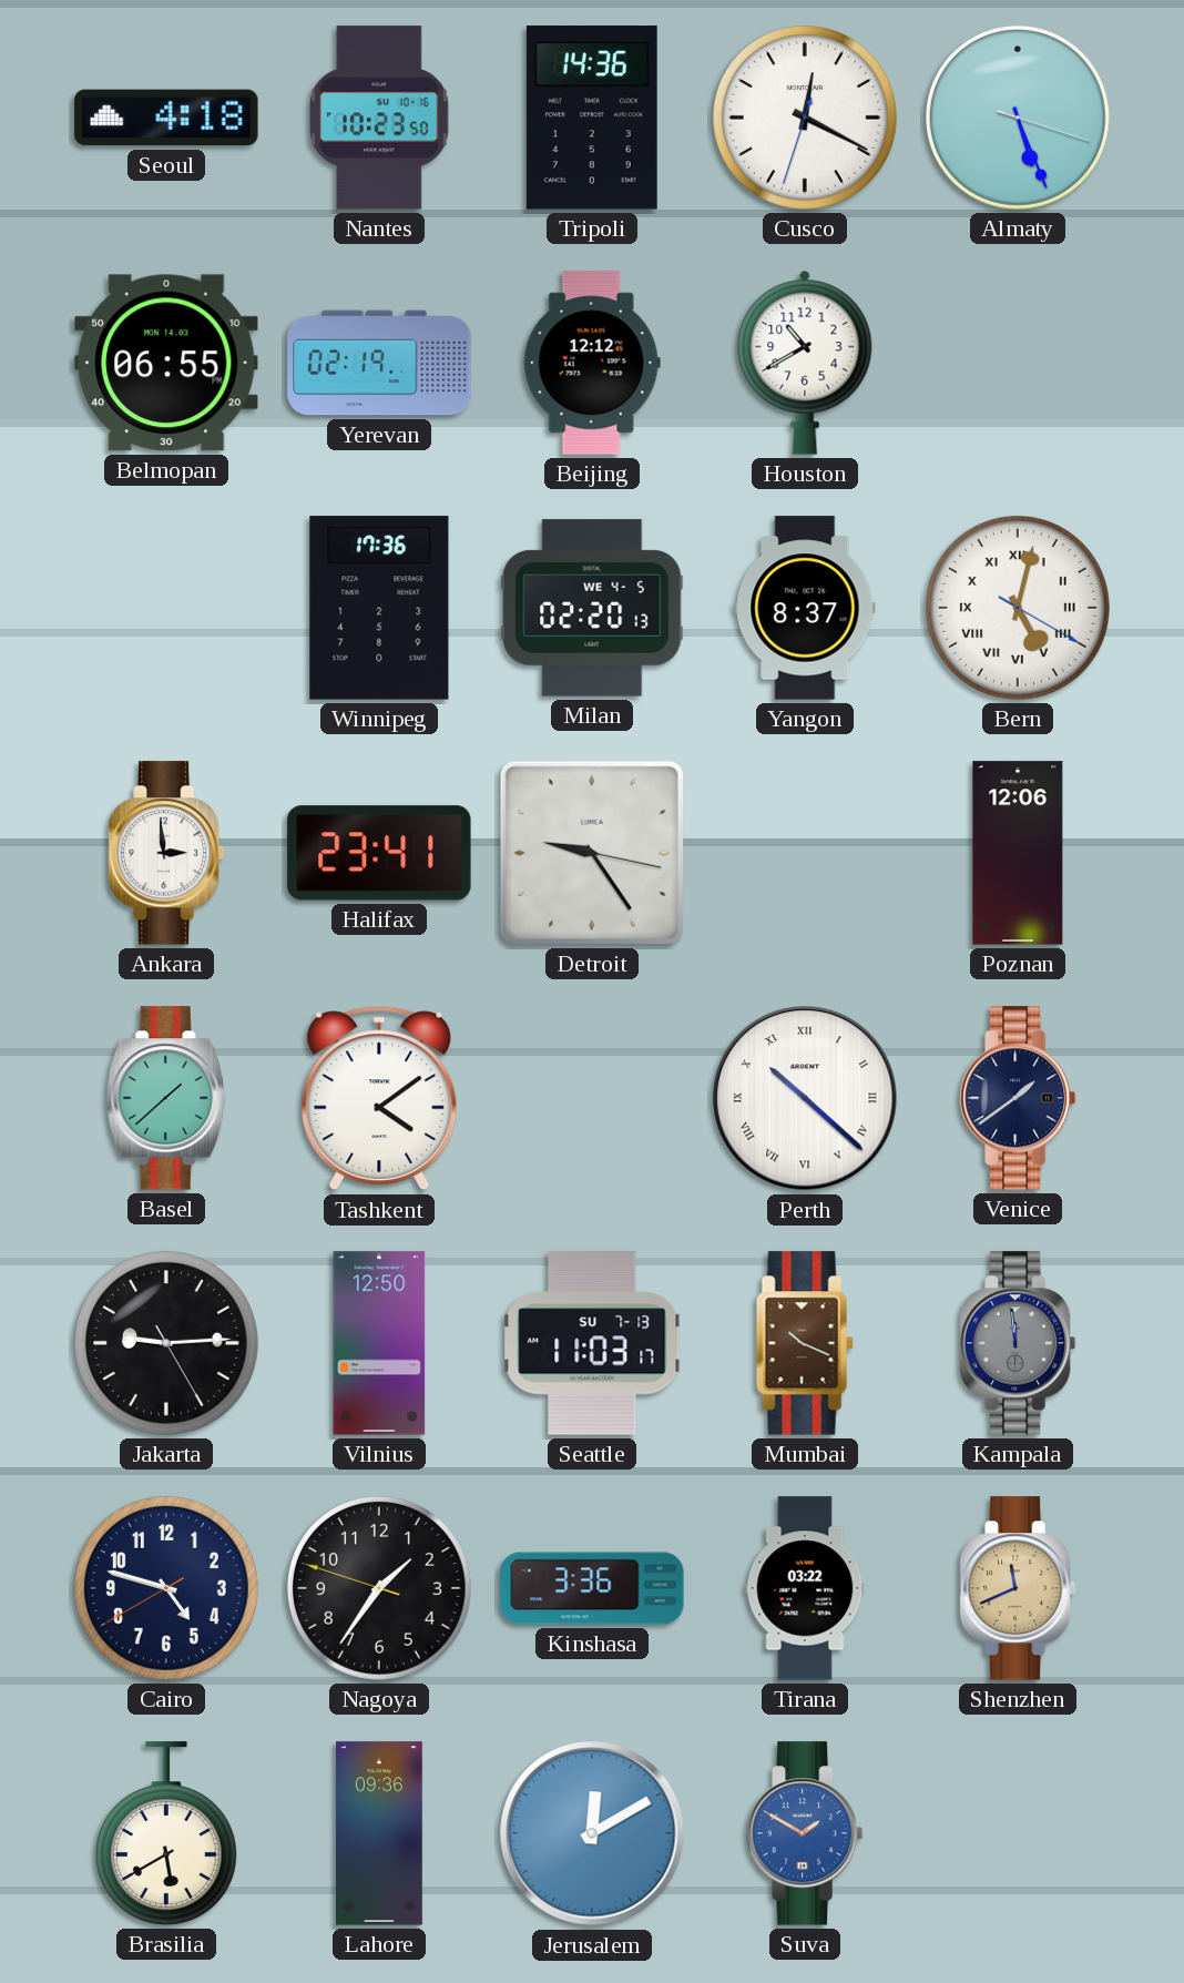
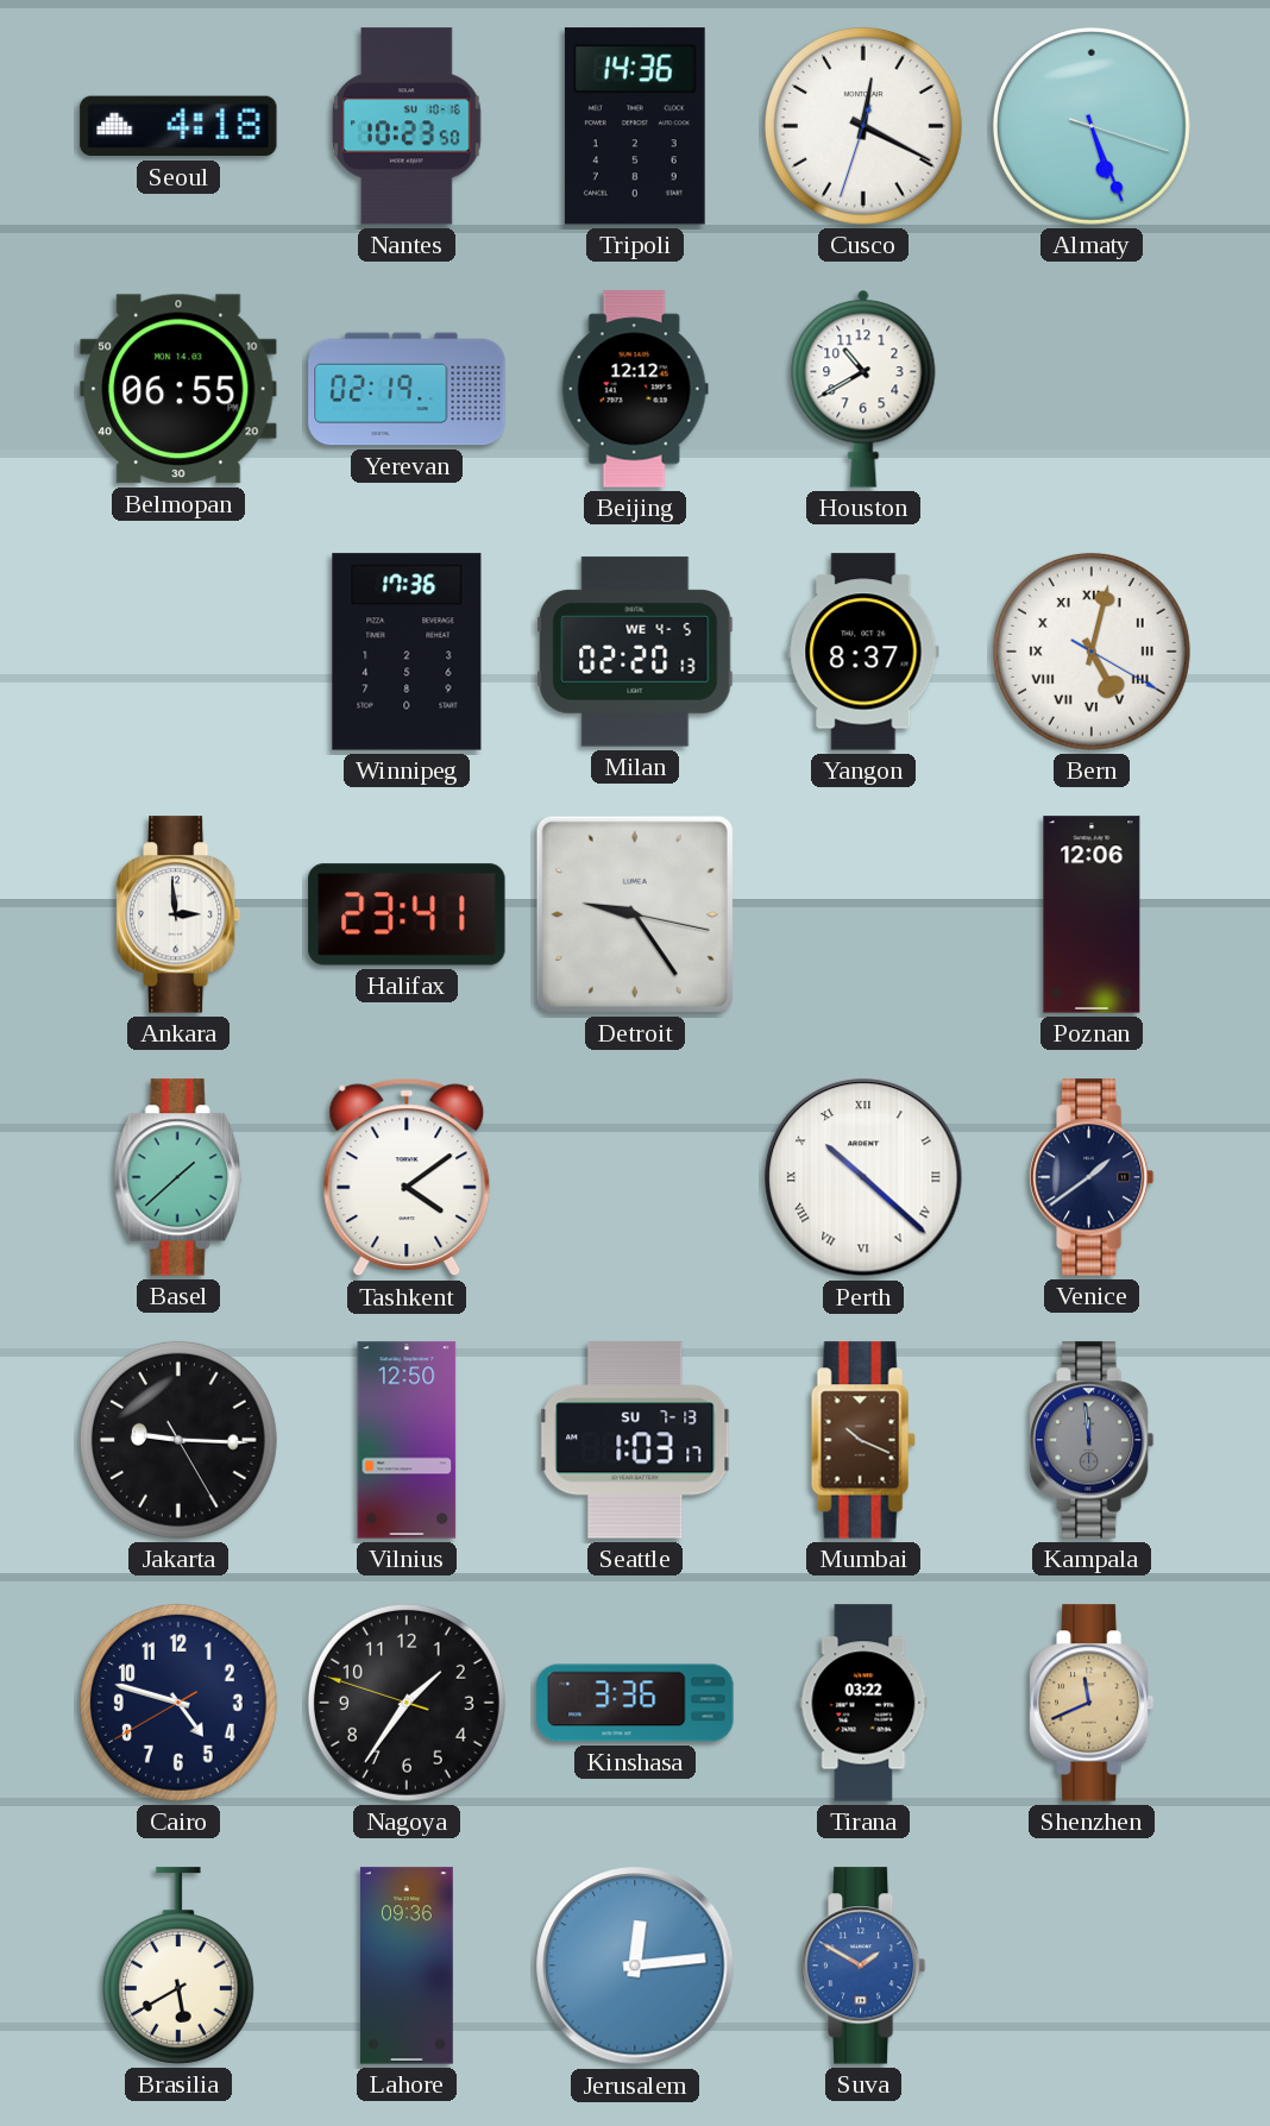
Jakarta: 9:14 -> 9:15
Seattle: 11:03 -> 1:03
Jerusalem: 12:10 -> 12:14
